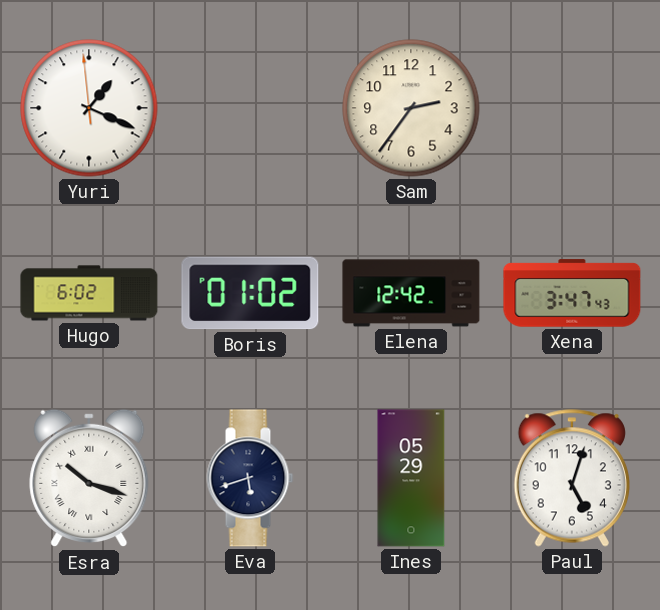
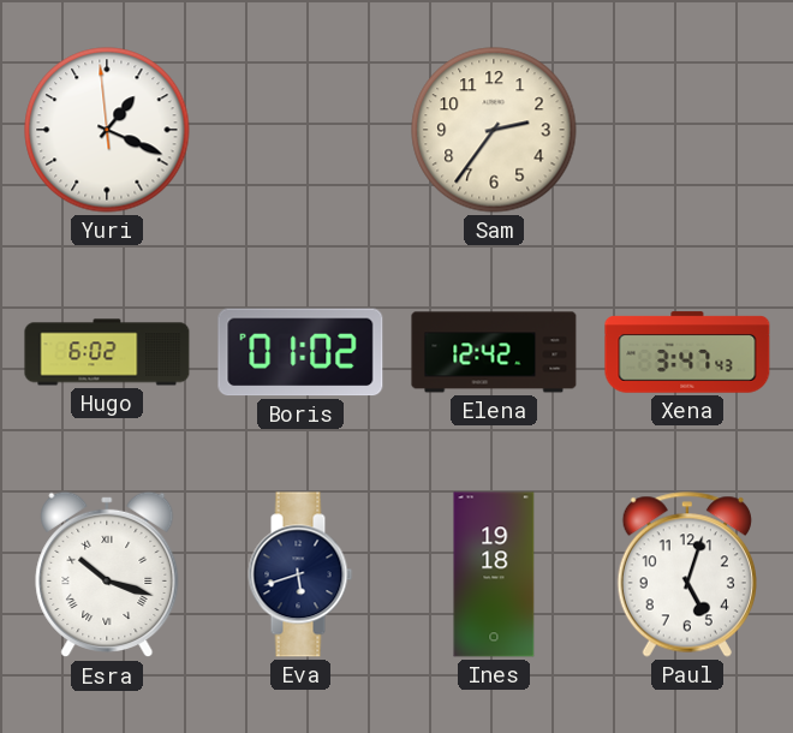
Ines: 05:29 -> 19:18
